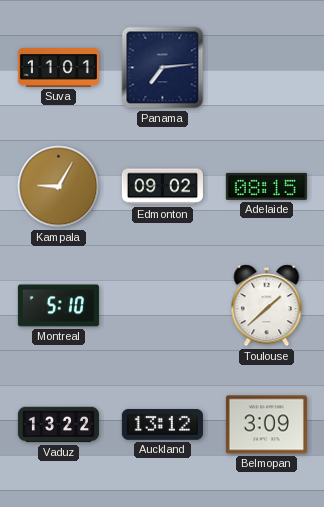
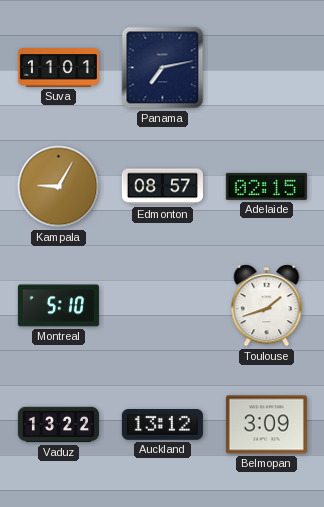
Panama: 7:14 -> 7:13
Edmonton: 09:02 -> 08:57
Adelaide: 08:15 -> 02:15
Toulouse: 1:38 -> 1:42
